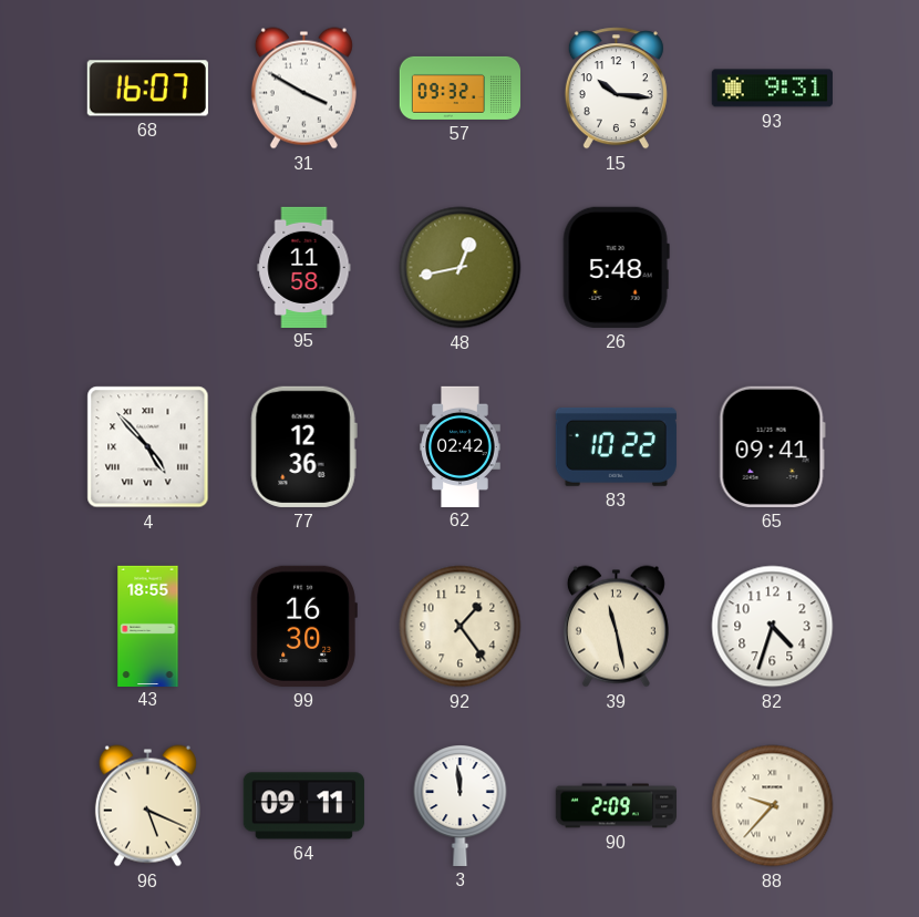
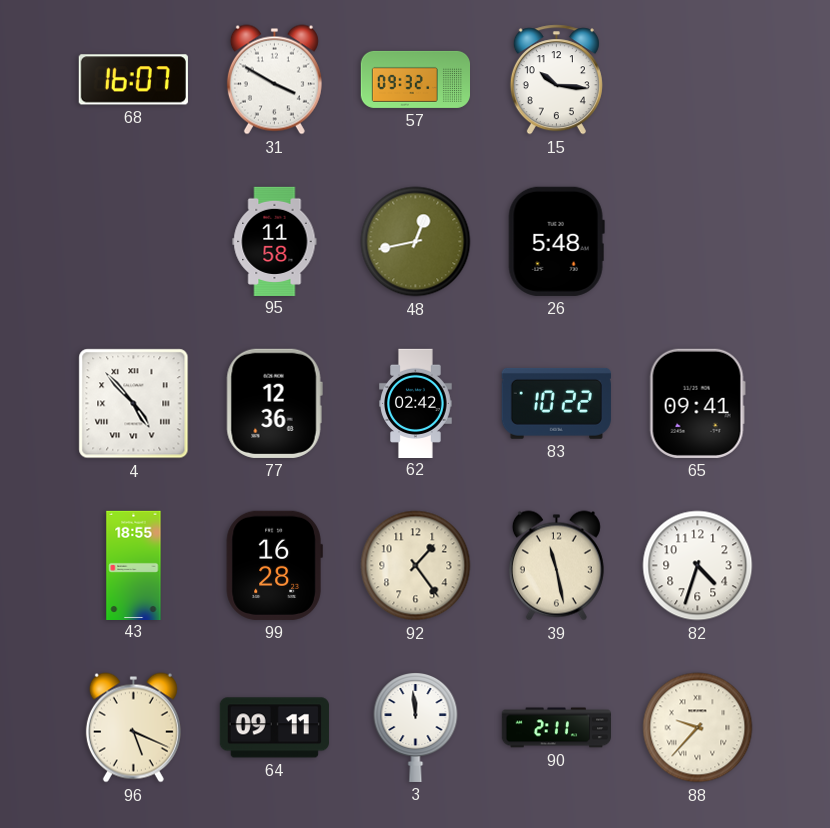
93: 9:31 -> none
99: 16:30 -> 16:28
90: 2:09 -> 2:11
